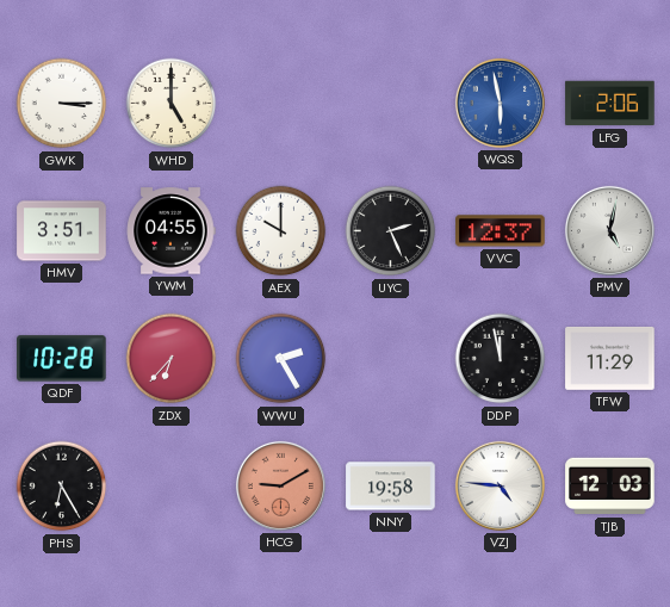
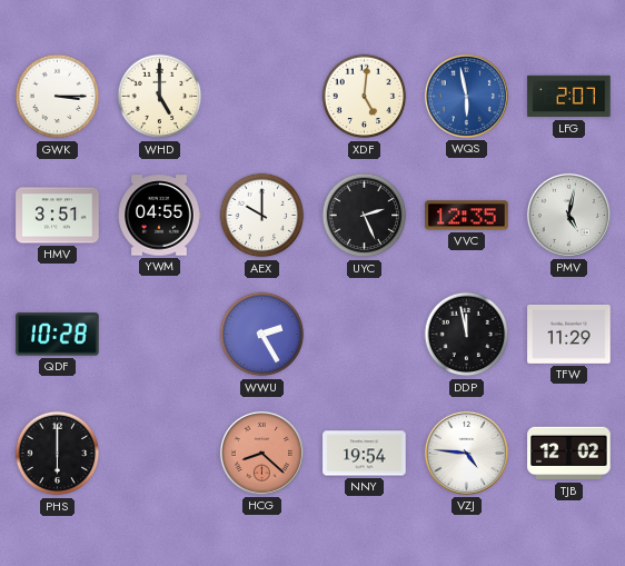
XDF: none -> 5:01
LFG: 2:06 -> 2:07
VVC: 12:37 -> 12:35
ZDX: 6:37 -> none
PHS: 6:25 -> 6:00
HCG: 9:10 -> 8:22
NNY: 19:58 -> 19:54
TJB: 12:03 -> 12:02
